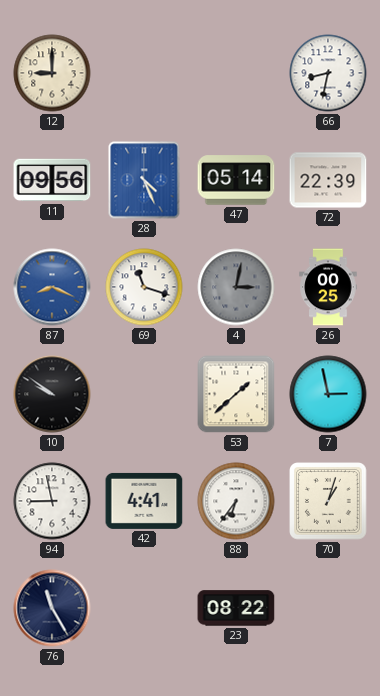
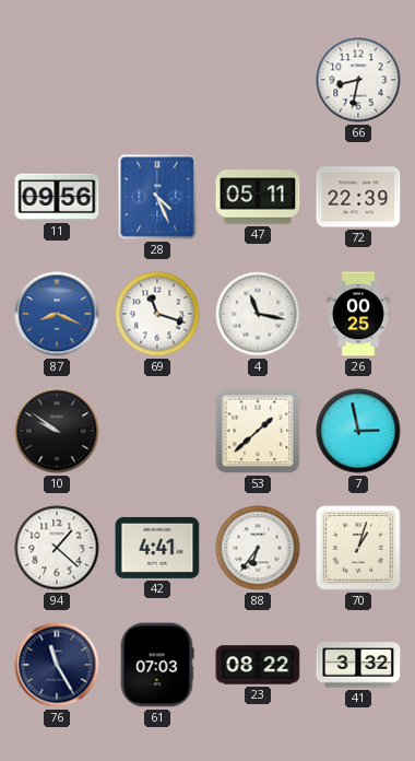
12: 9:00 -> none
47: 05:14 -> 05:11
4: 3:02 -> 11:17
4 dial: grey -> white
94: 8:58 -> 1:22
61: none -> 07:03
41: none -> 3:32
